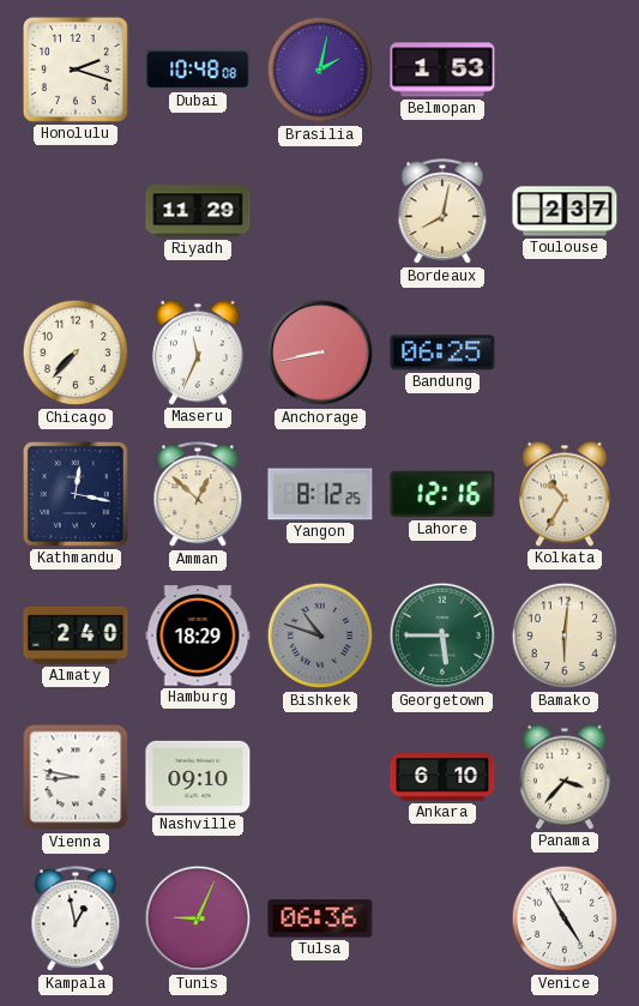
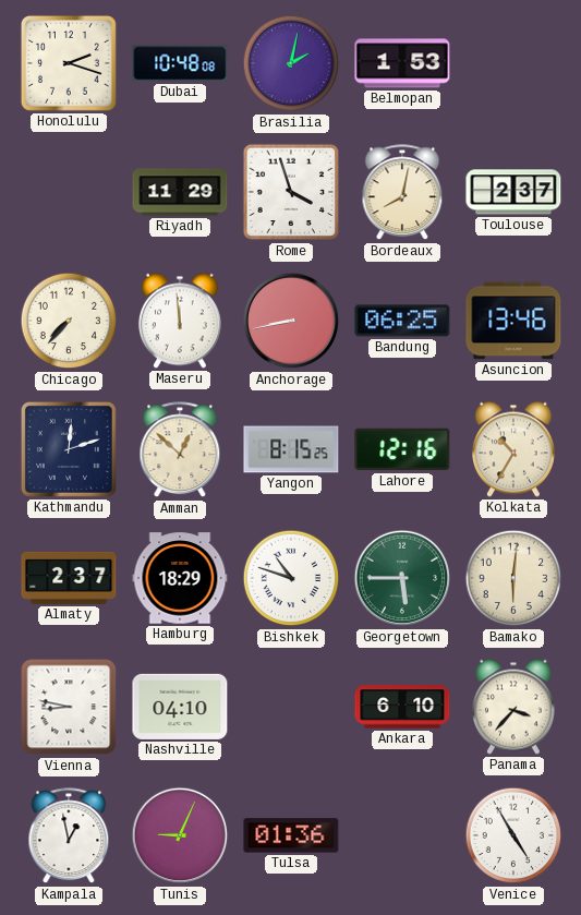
Rome: none -> 3:57
Maseru: 11:34 -> 11:59
Asuncion: none -> 13:46
Kathmandu: 12:17 -> 12:12
Yangon: 8:12 -> 8:15
Almaty: 2:40 -> 2:37
Bishkek dial: grey -> white
Nashville: 09:10 -> 04:10
Tulsa: 06:36 -> 01:36
